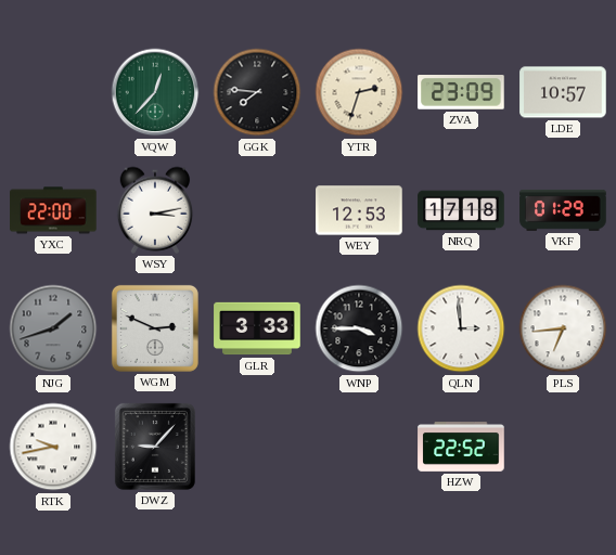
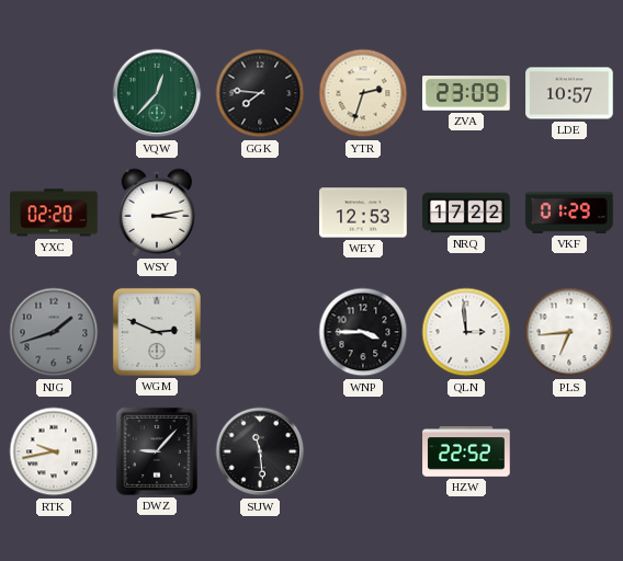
YXC: 22:00 -> 02:20
NRQ: 17:18 -> 17:22
GLR: 3:33 -> none
SUW: none -> 11:29
